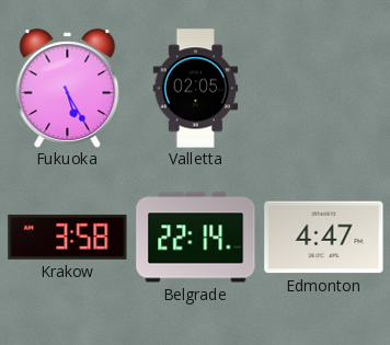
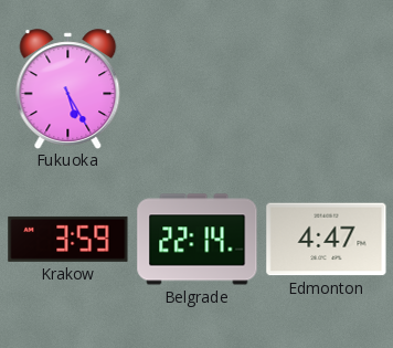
Valletta: 02:05 -> none
Krakow: 3:58 -> 3:59
